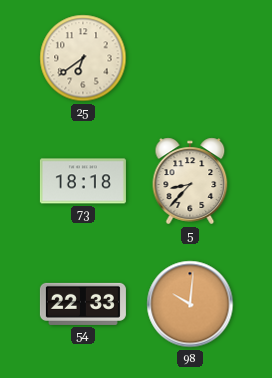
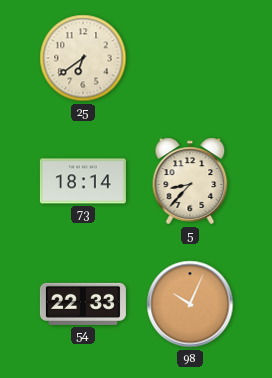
73: 18:18 -> 18:14
98: 10:01 -> 10:04
